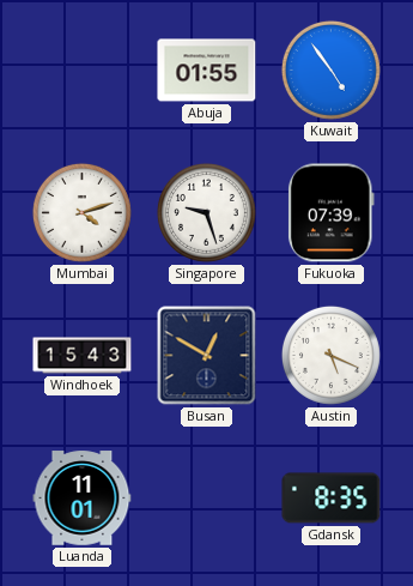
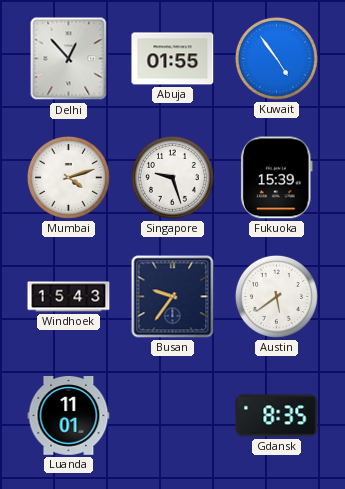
Delhi: none -> 12:53
Fukuoka: 07:39 -> 15:39
Busan: 12:50 -> 9:36
Austin: 5:19 -> 5:39
